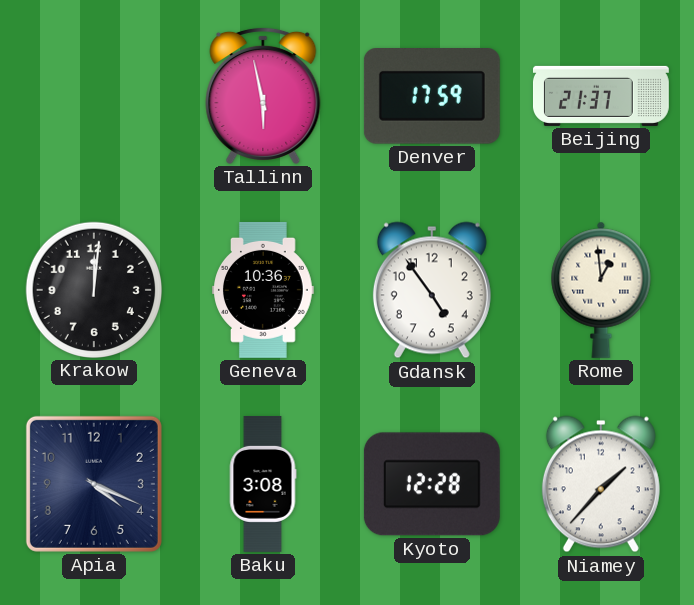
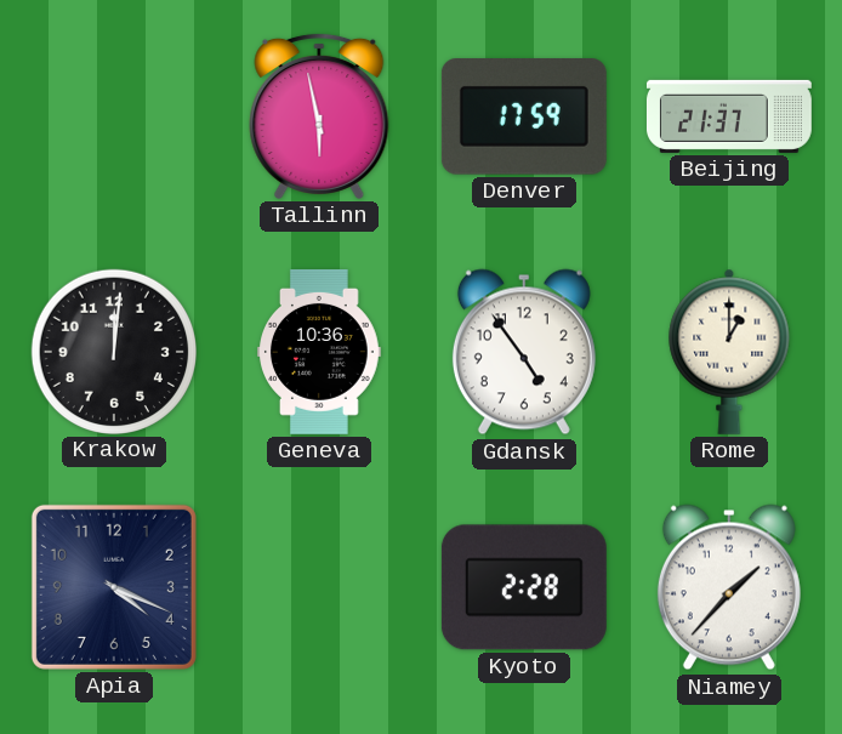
Rome: 12:59 -> 1:00
Baku: 3:08 -> none
Kyoto: 12:28 -> 2:28
